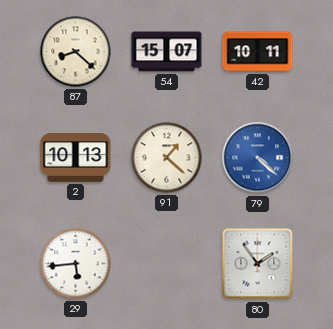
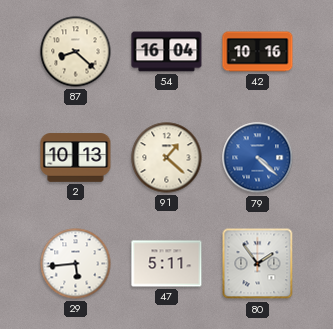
54: 15:07 -> 16:04
42: 10:11 -> 10:16
47: none -> 5:11
